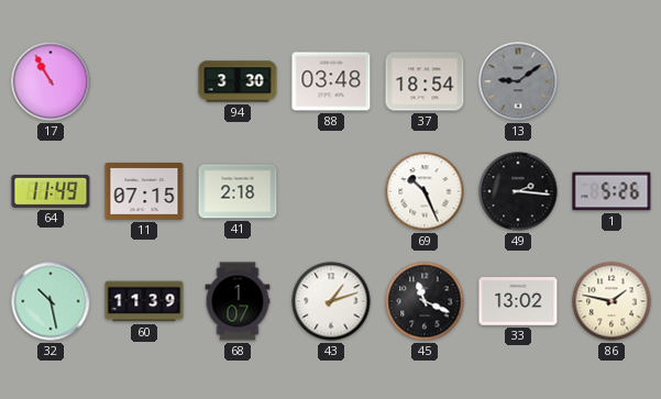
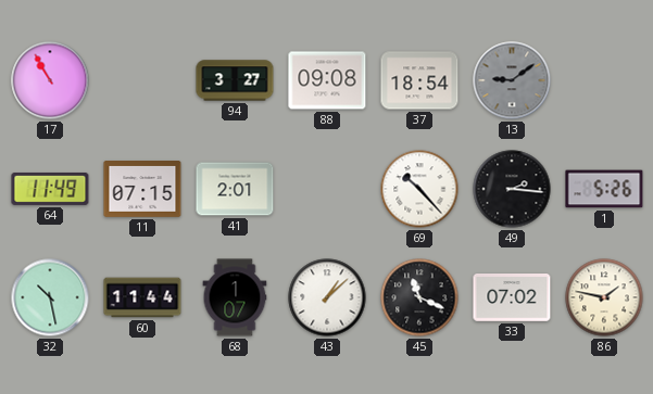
94: 3:30 -> 3:27
88: 03:48 -> 09:08
41: 2:18 -> 2:01
69: 10:26 -> 10:23
60: 11:39 -> 11:44
43: 1:12 -> 1:08
33: 13:02 -> 07:02
